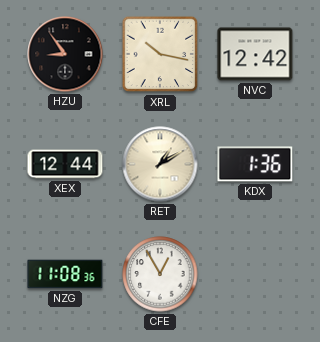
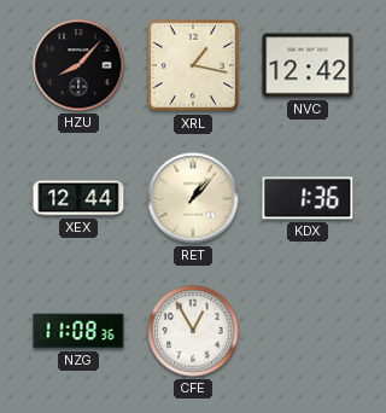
HZU: 8:54 -> 8:07
XRL: 10:17 -> 1:17
RET: 1:10 -> 1:07
